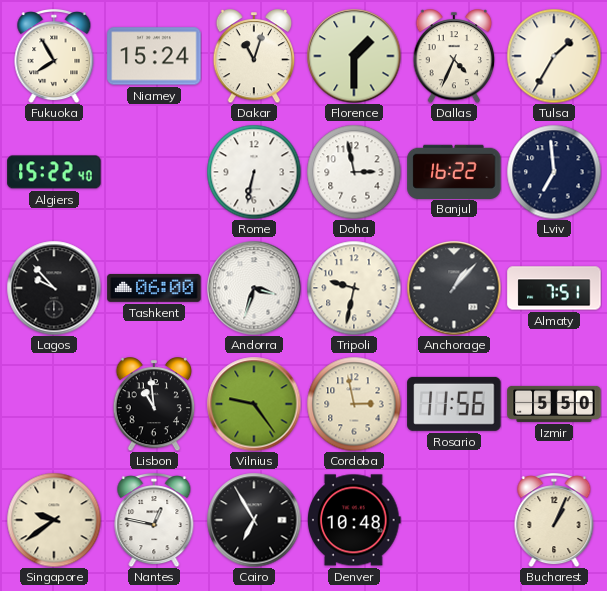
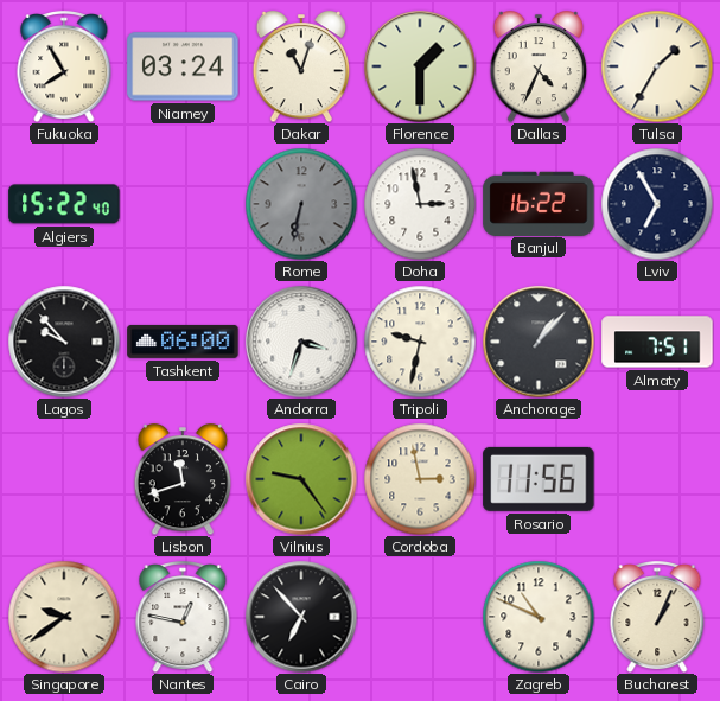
Niamey: 15:24 -> 03:24
Rome dial: white -> grey
Lviv: 6:59 -> 6:55
Lisbon: 10:59 -> 11:42
Izmir: 5:50 -> none
Cairo: 6:55 -> 6:53
Denver: 10:48 -> none
Zagreb: none -> 10:49
